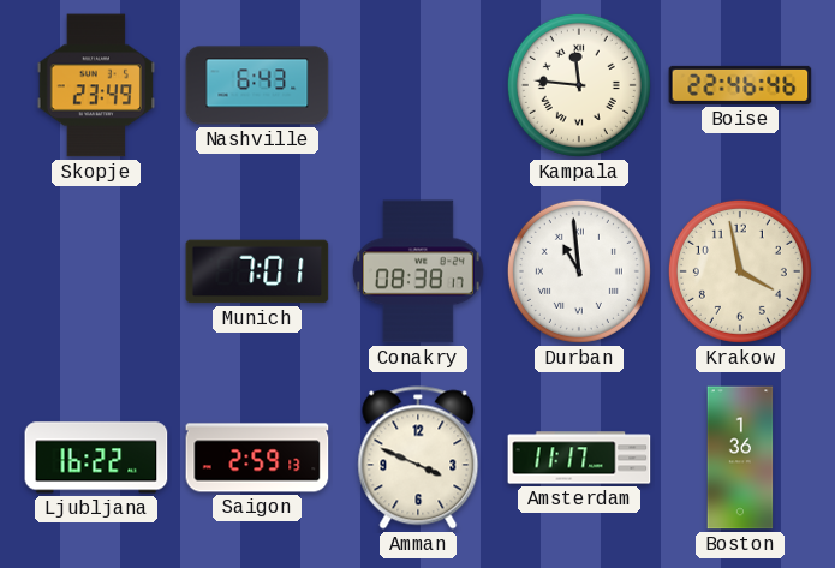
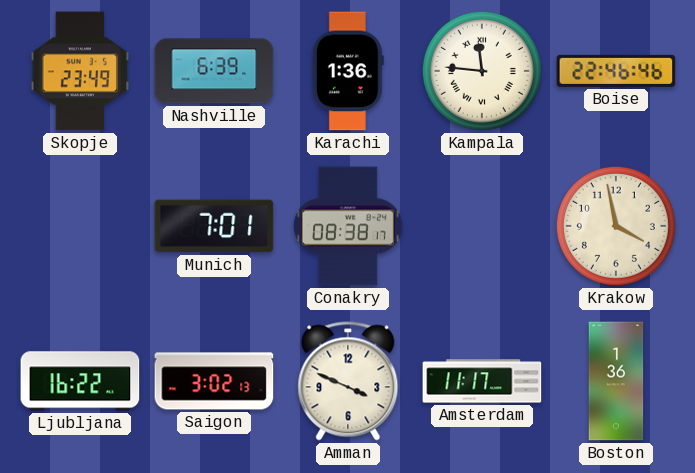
Nashville: 6:43 -> 6:39
Karachi: none -> 1:36
Durban: 10:59 -> none
Saigon: 2:59 -> 3:02
